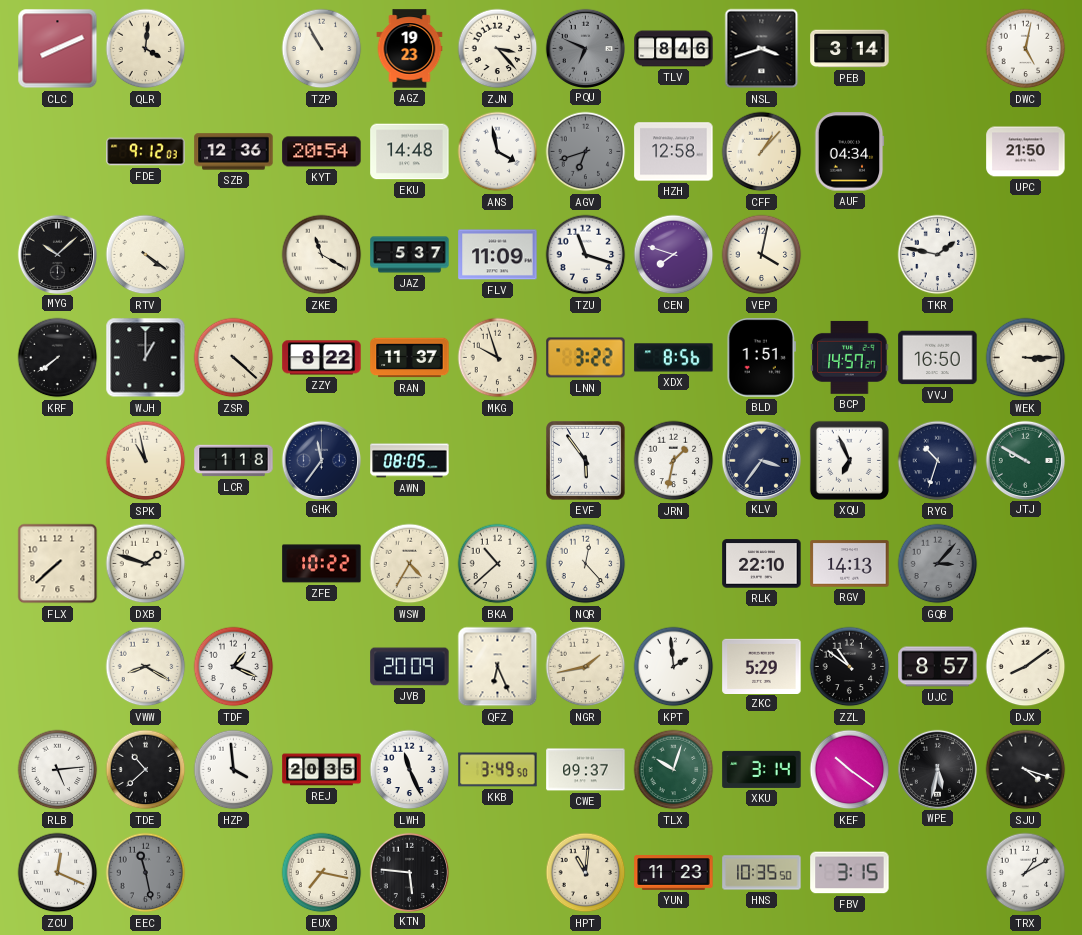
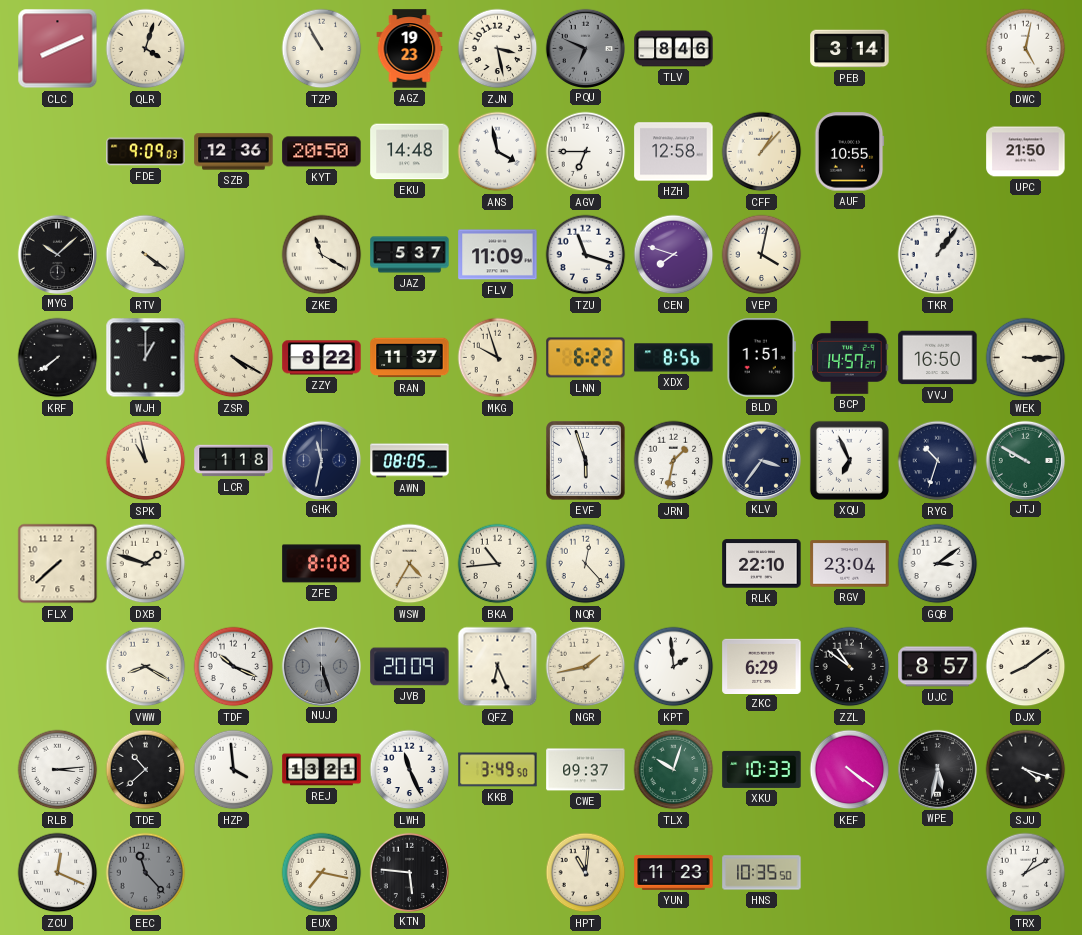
QLR: 4:01 -> 4:03
ZJN: 3:23 -> 3:28
NSL: 3:42 -> none
FDE: 9:12 -> 9:09
KYT: 20:54 -> 20:50
AGV: 6:42 -> 6:45
AGV dial: grey -> white
AUF: 04:34 -> 10:55
TKR: 1:47 -> 1:06
ZSR: 4:22 -> 4:20
LNN: 3:22 -> 6:22
GHK: 11:36 -> 11:32
EVF: 5:54 -> 5:57
ZFE: 10:22 -> 8:08
BKA: 10:38 -> 10:44
RGV: 14:13 -> 23:04
GQB: 3:07 -> 3:09
GQB dial: grey -> white
TDF: 1:19 -> 10:19
NUJ: none -> 5:27
ZKC: 5:29 -> 6:29
RLB: 5:14 -> 3:14
REJ: 20:35 -> 13:21
XKU: 3:14 -> 10:33
KEF: 10:21 -> 4:21
EEC: 11:28 -> 11:23
FBV: 3:15 -> none
